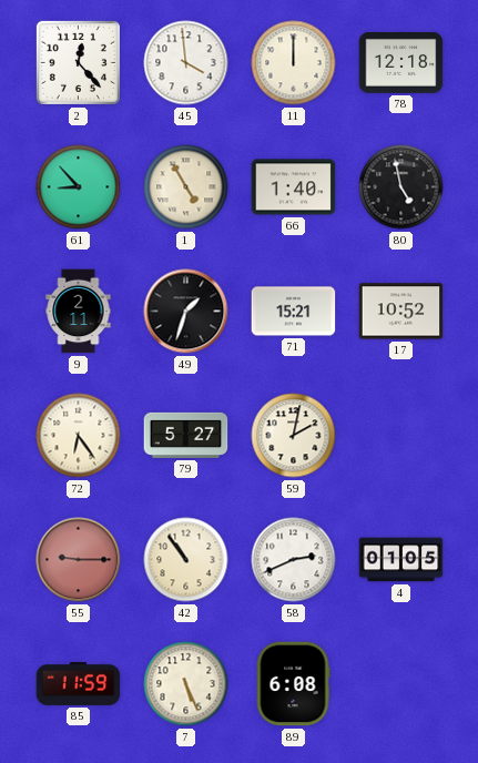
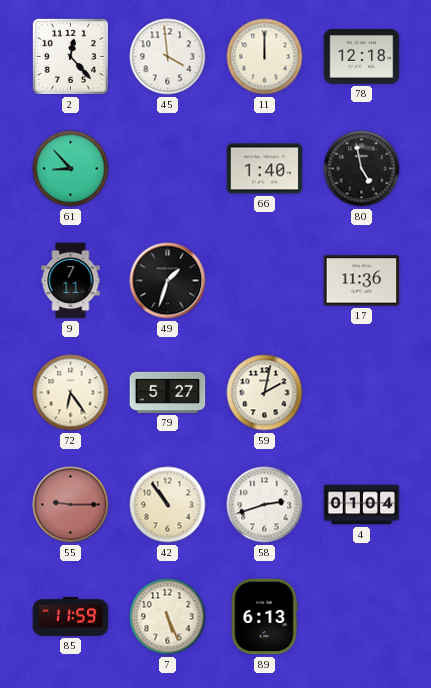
1: 4:55 -> none
9: 2:11 -> 7:11
71: 15:21 -> none
17: 10:52 -> 11:36
58: 2:41 -> 2:42
4: 01:05 -> 01:04
89: 6:08 -> 6:13
